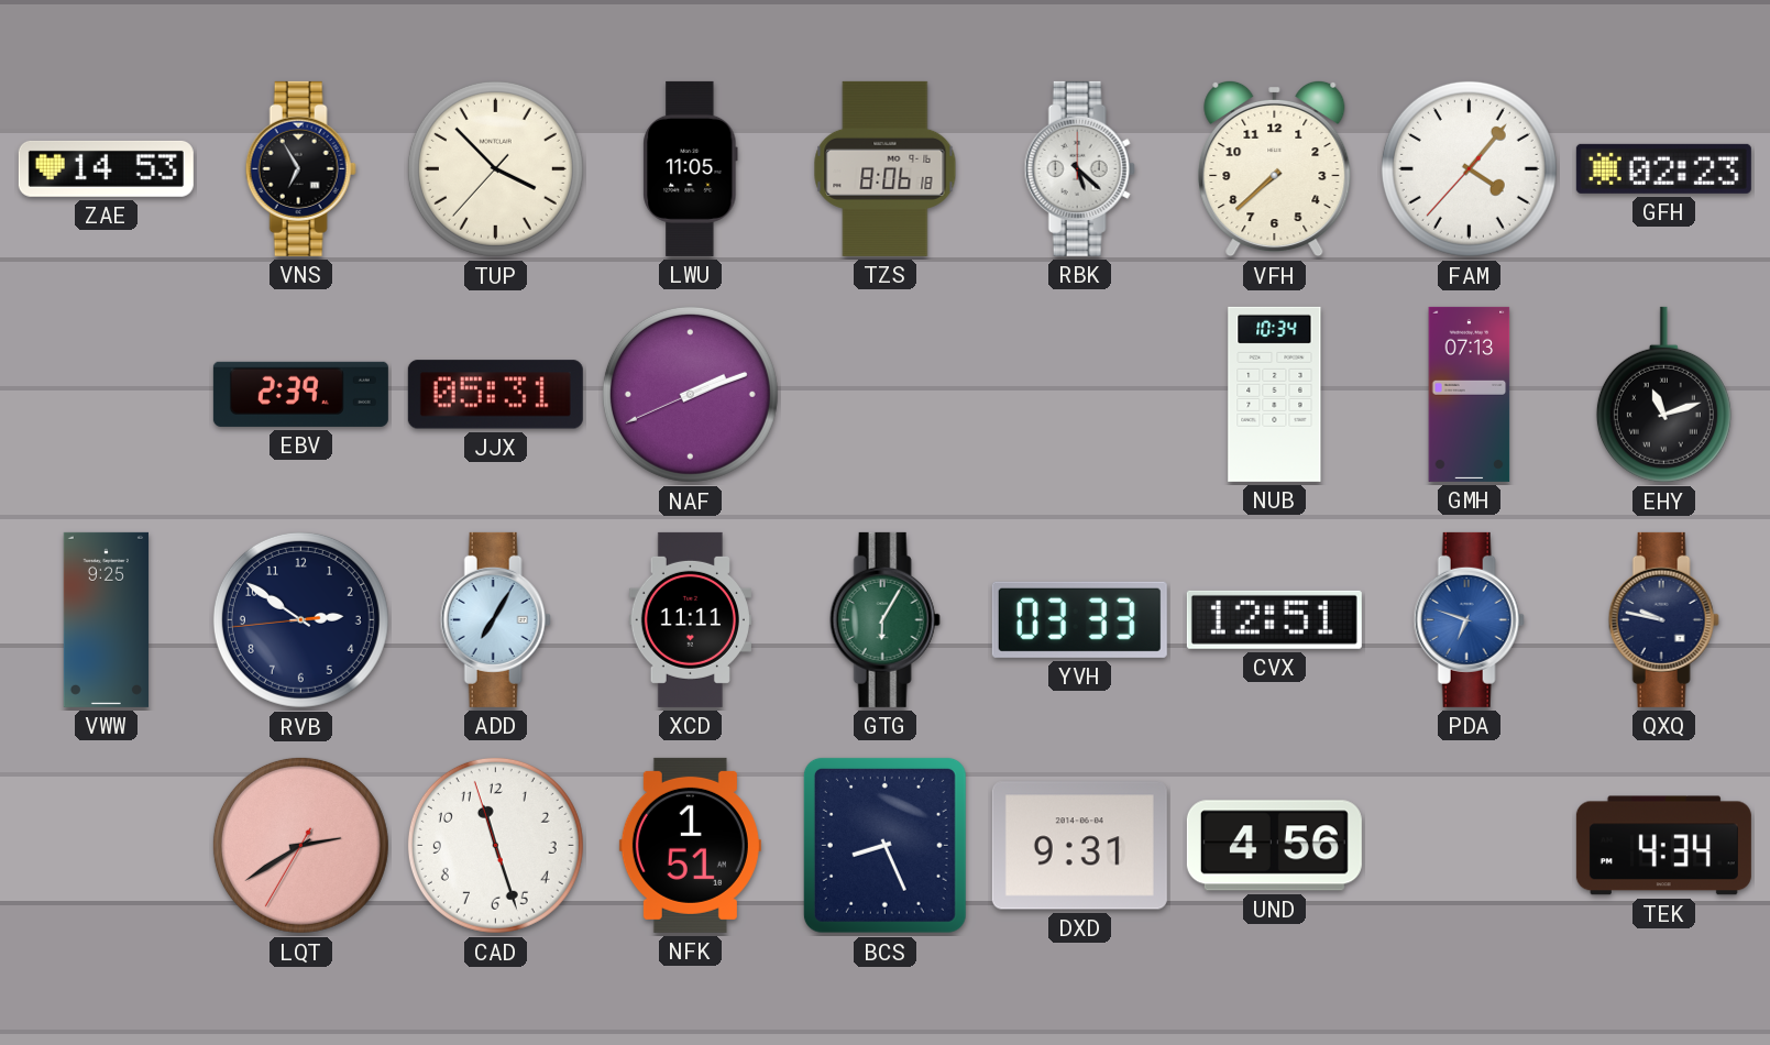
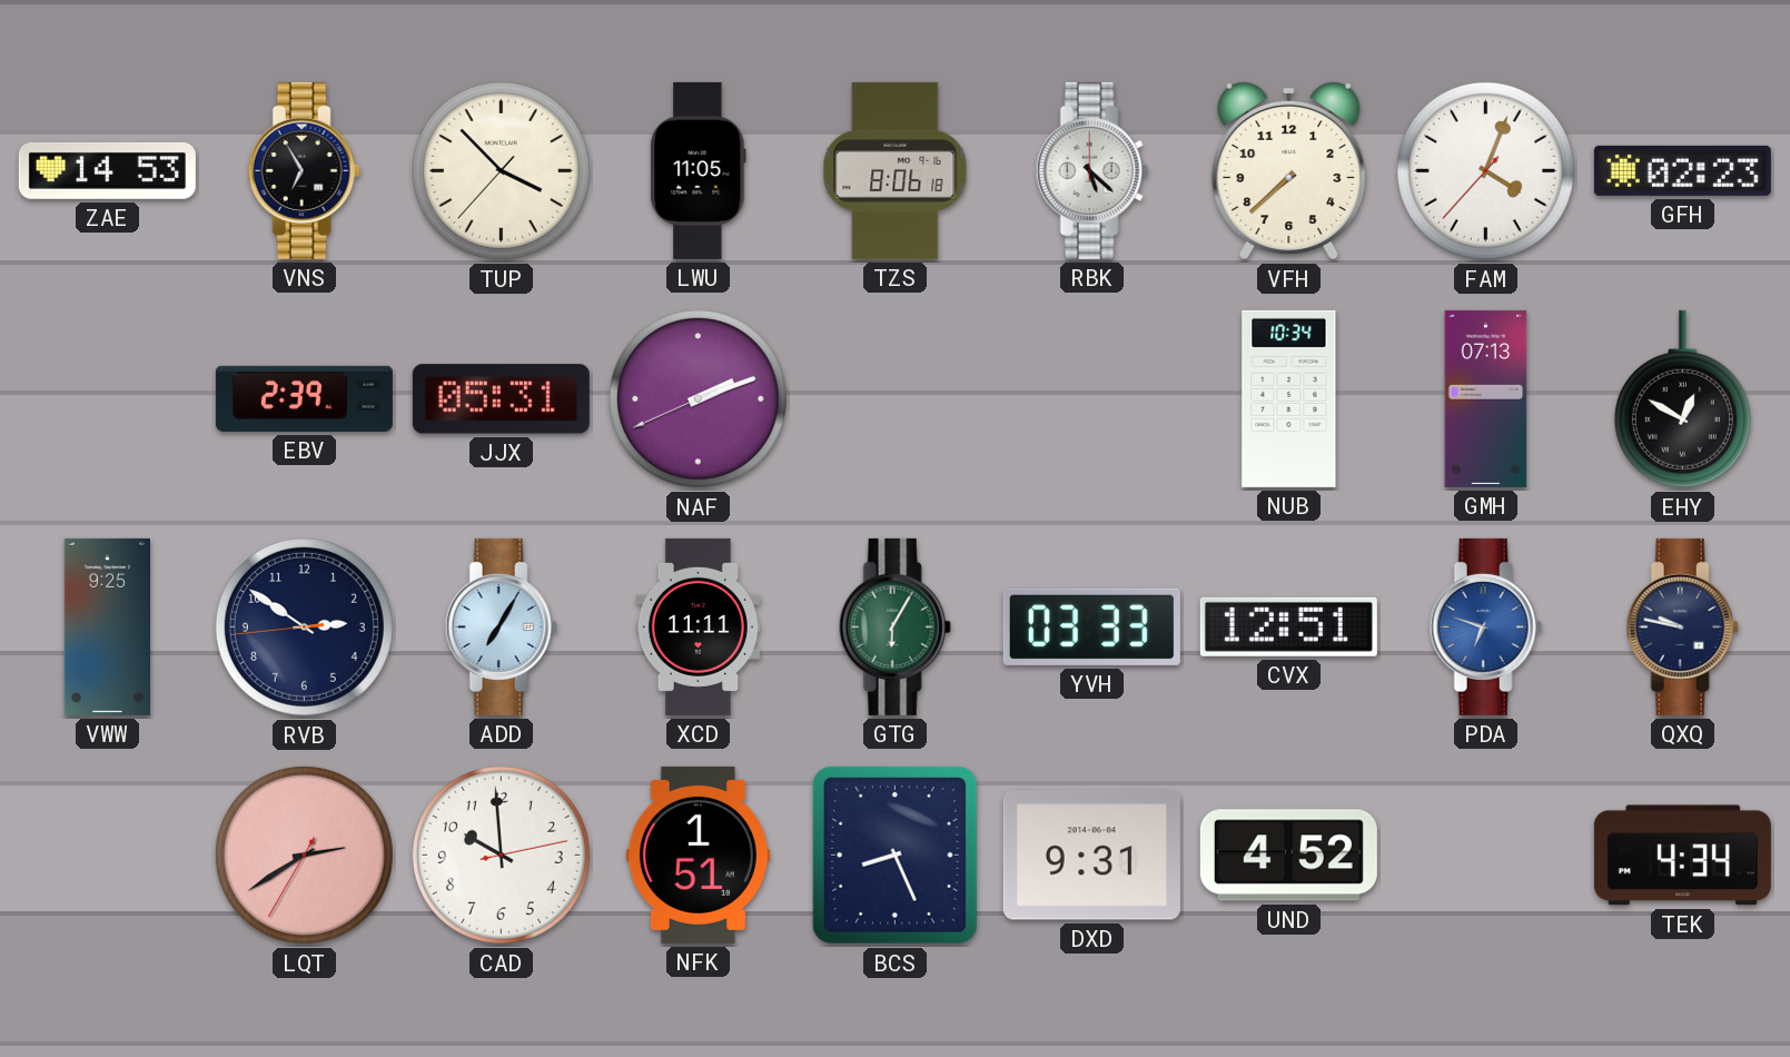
FAM: 4:06 -> 4:03
EHY: 11:12 -> 12:50
CAD: 11:26 -> 9:59
UND: 4:56 -> 4:52
